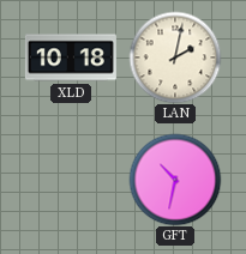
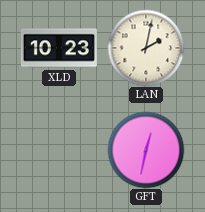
XLD: 10:18 -> 10:23
GFT: 10:32 -> 12:32
